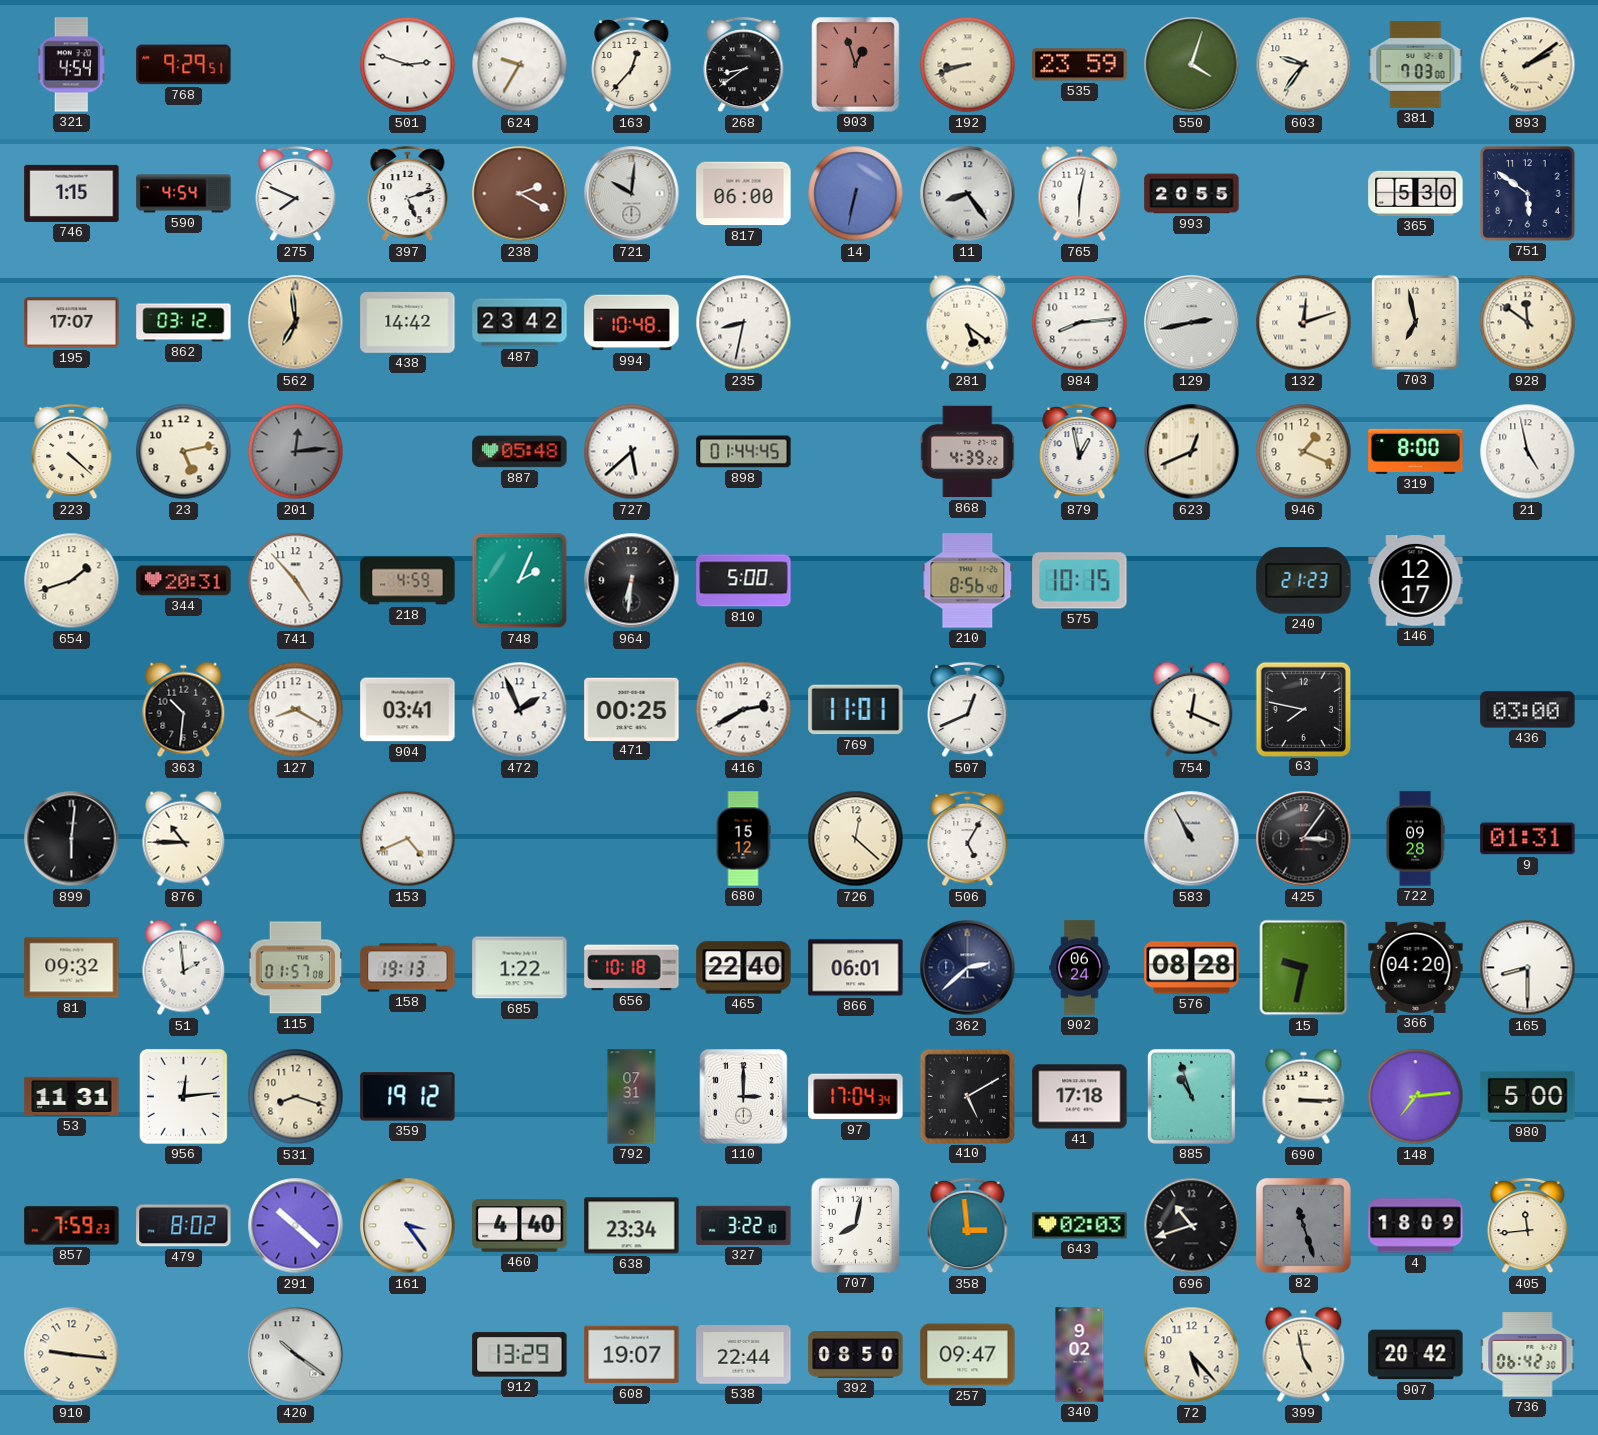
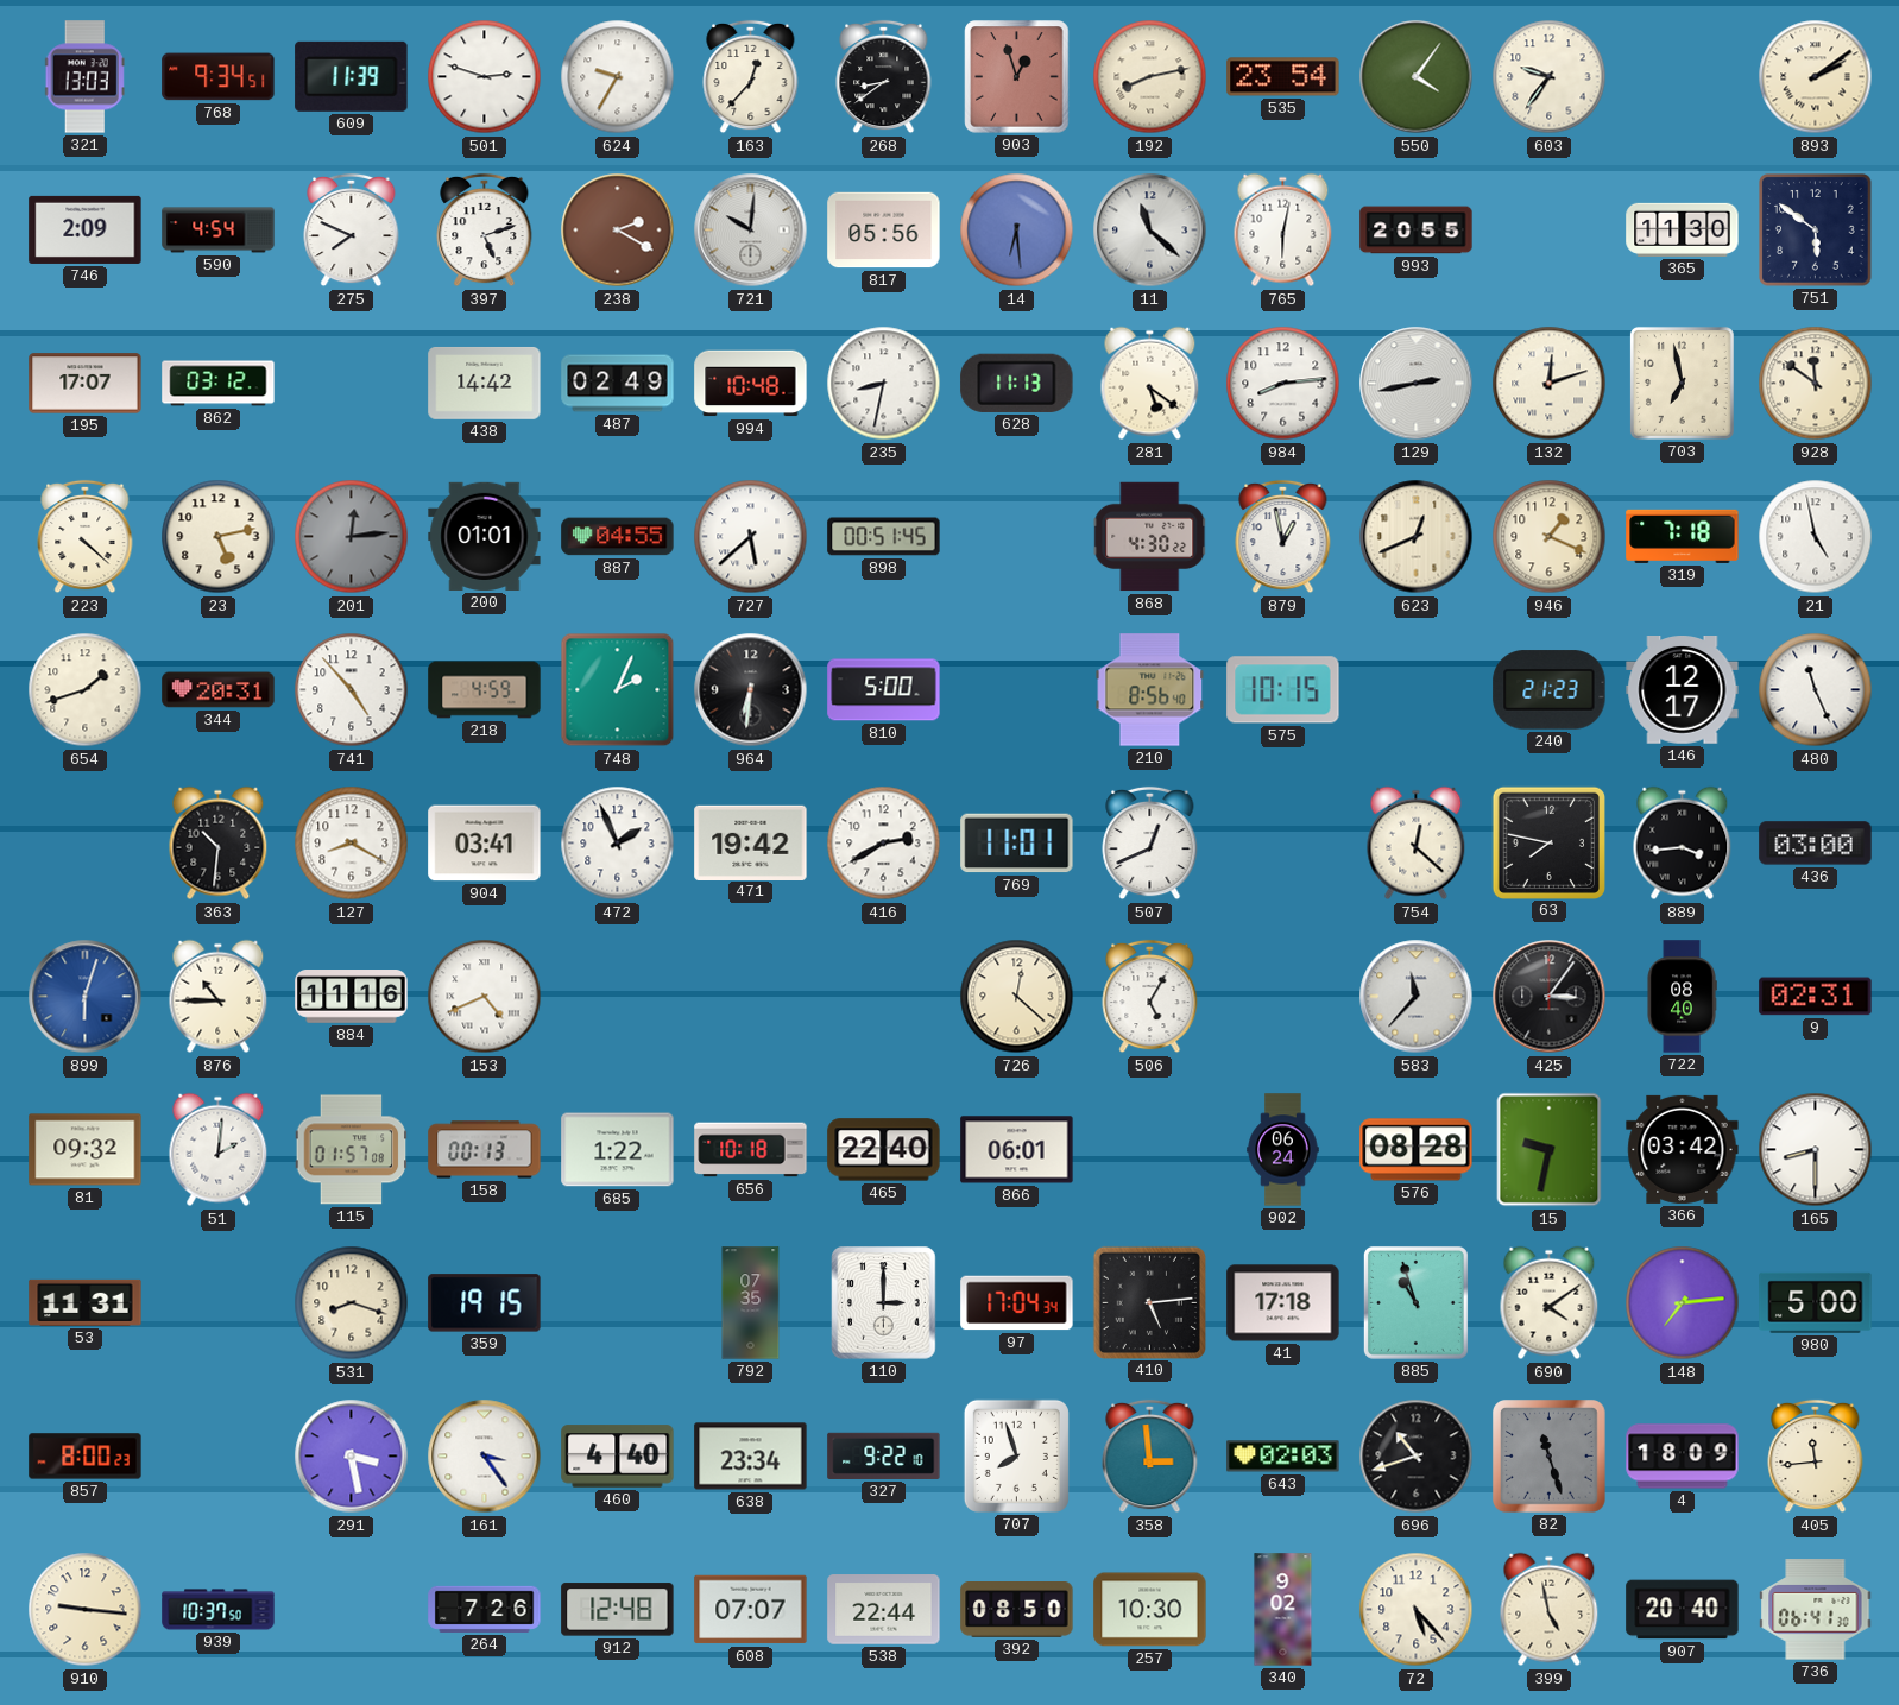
321: 4:54 -> 13:03
768: 9:29 -> 9:34
609: none -> 11:39
192: 8:42 -> 8:13
535: 23:59 -> 23:54
550: 4:03 -> 4:06
381: 7:03 -> none
746: 1:15 -> 2:09
817: 06:00 -> 05:56
14: 6:32 -> 6:29
11: 8:24 -> 11:22
365: 5:30 -> 11:30
562: 6:59 -> none
487: 23:42 -> 02:49
628: none -> 11:13
200: none -> 01:01
887: 05:48 -> 04:55
898: 01:44 -> 00:51
868: 4:39 -> 4:30
319: 8:00 -> 7:18
480: none -> 11:26
471: 00:25 -> 19:42
754: 12:19 -> 12:22
889: none -> 3:44
899: 6:01 -> 6:03
899 dial: black -> blue
884: none -> 11:16
680: 15:12 -> none
583: 10:55 -> 11:37
722: 09:28 -> 08:40
9: 01:31 -> 02:31
51: 1:59 -> 2:01
158: 19:13 -> 00:13
362: 2:38 -> none
366: 04:20 -> 03:42
956: 12:14 -> none
359: 19:12 -> 19:15
792: 07:31 -> 07:35
410: 5:10 -> 5:14
690: 3:15 -> 4:09
857: 7:59 -> 8:00
479: 8:02 -> none
291: 10:22 -> 3:28
327: 3:22 -> 9:22
707: 8:02 -> 7:57
939: none -> 10:37
420: 10:21 -> none
264: none -> 7:26
912: 13:29 -> 12:48
608: 19:07 -> 07:07
257: 09:47 -> 10:30
907: 20:42 -> 20:40
736: 06:42 -> 06:41
